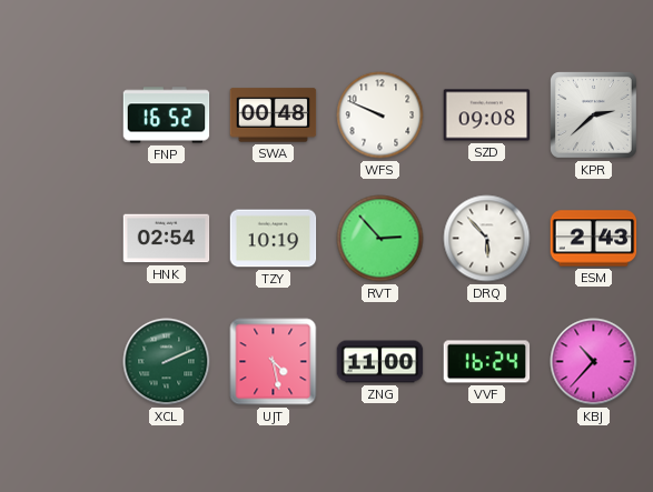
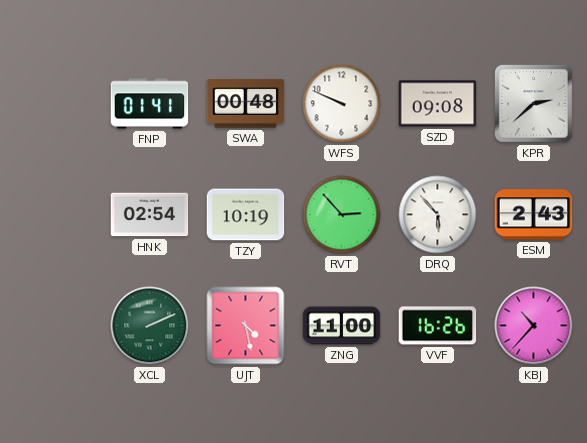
FNP: 16:52 -> 01:41
VVF: 16:24 -> 16:26
